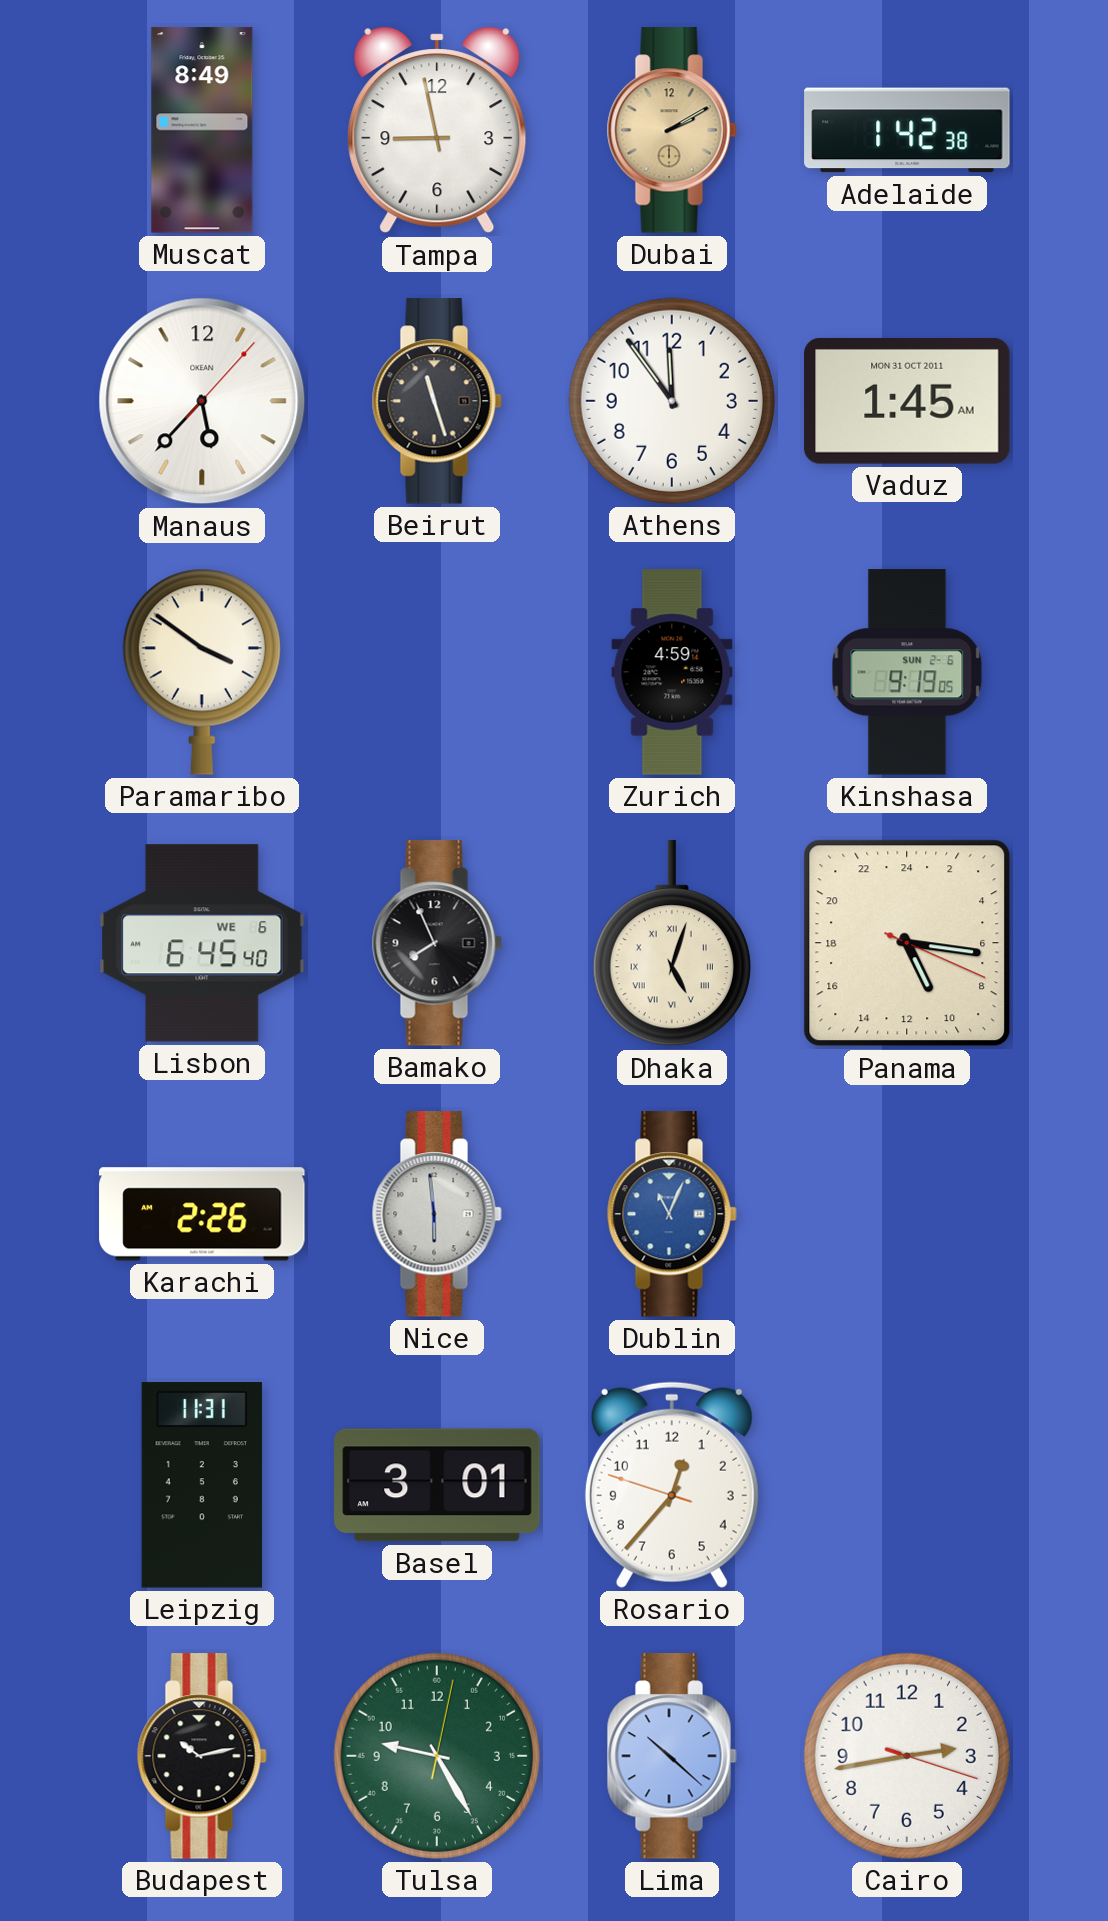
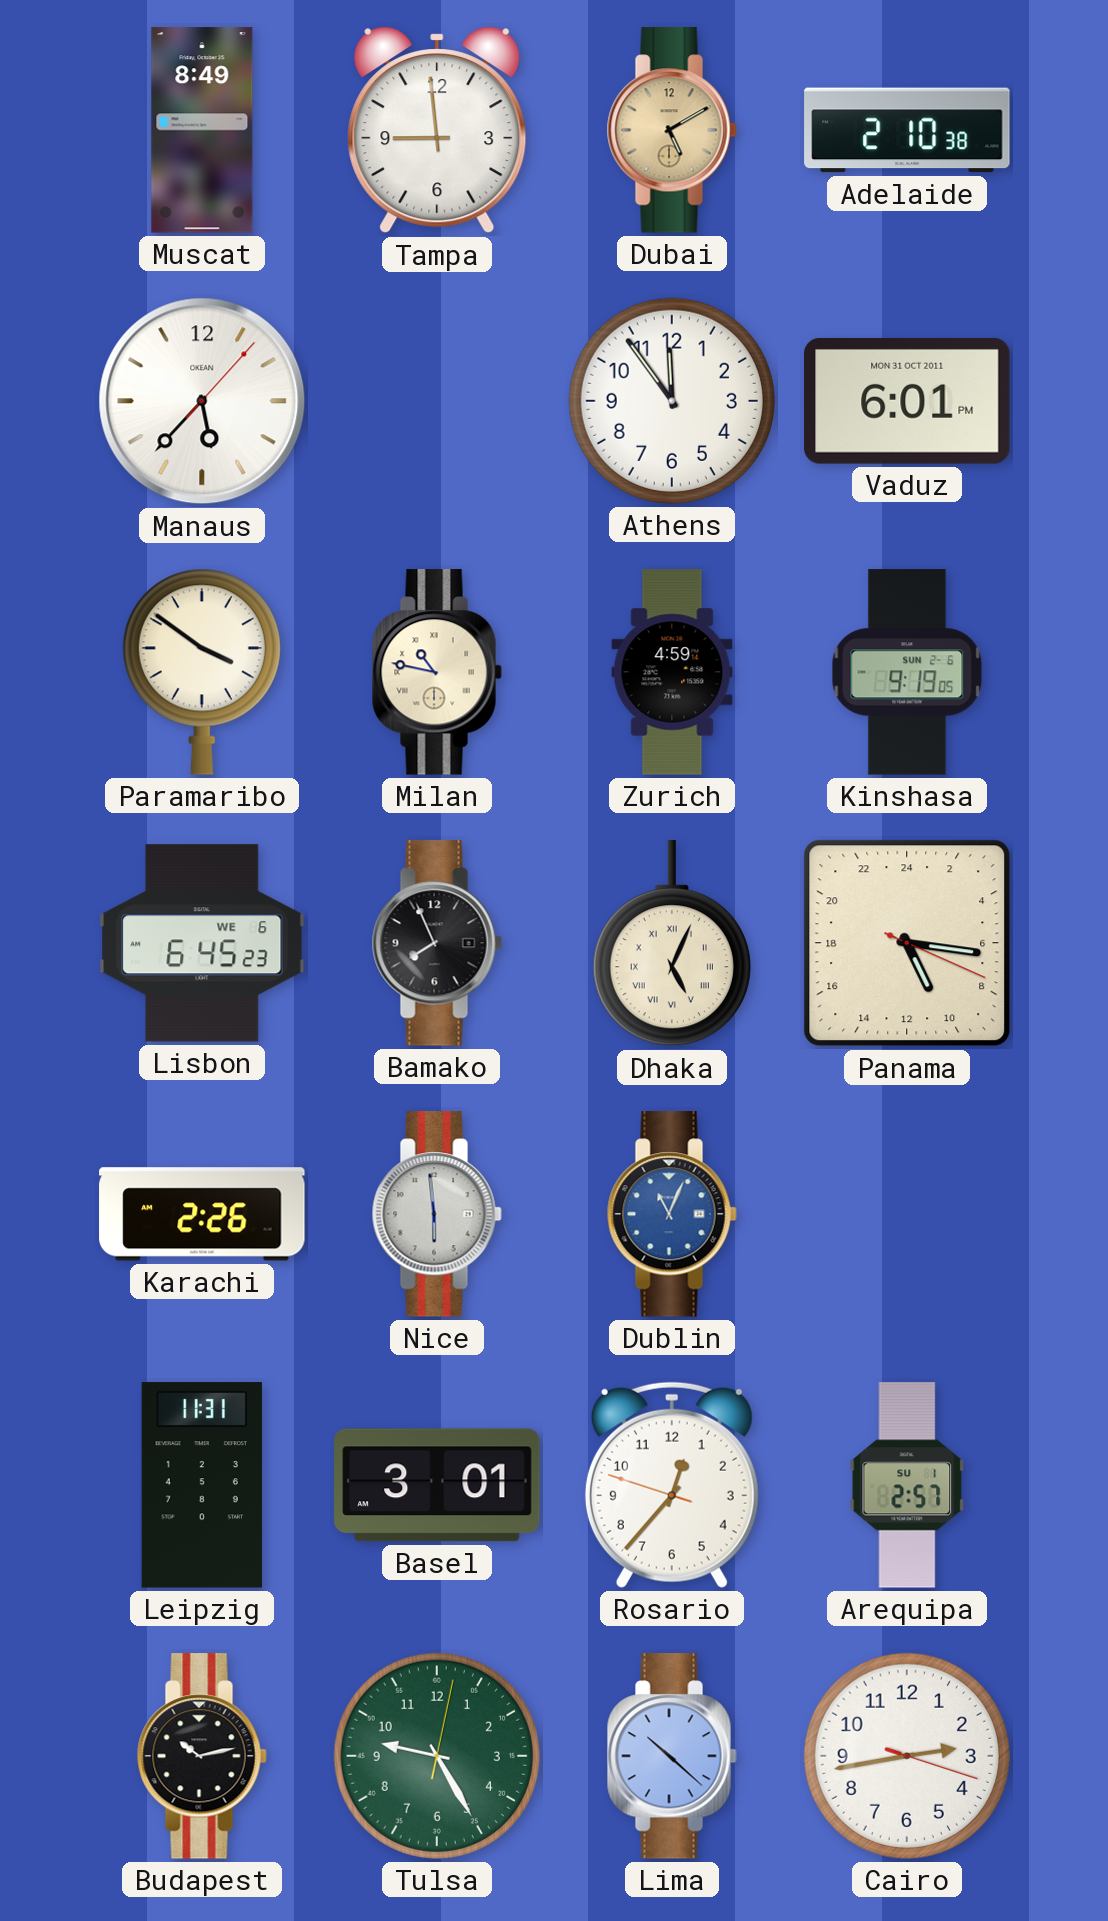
Tampa: 8:58 -> 8:59
Dubai: 2:10 -> 5:10
Adelaide: 1:42 -> 2:10
Beirut: 11:27 -> none
Vaduz: 1:45 -> 6:01
Milan: none -> 10:47
Lisbon: 6:45:40 -> 6:45:23
Dhaka: 5:03 -> 5:04
Arequipa: none -> 2:57
